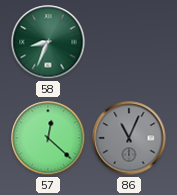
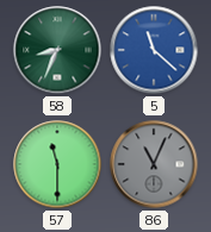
5: none -> 11:22
57: 12:22 -> 11:30
